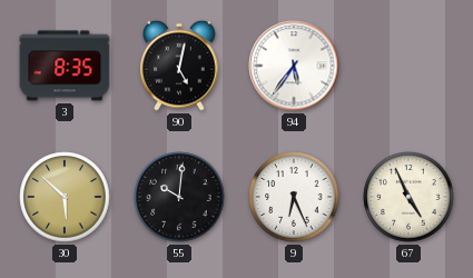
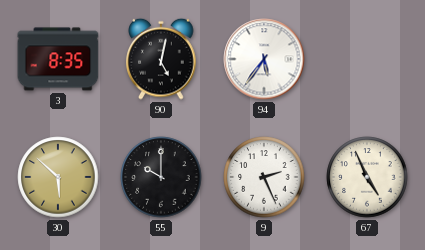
55: 10:01 -> 10:00
9: 6:26 -> 2:26
